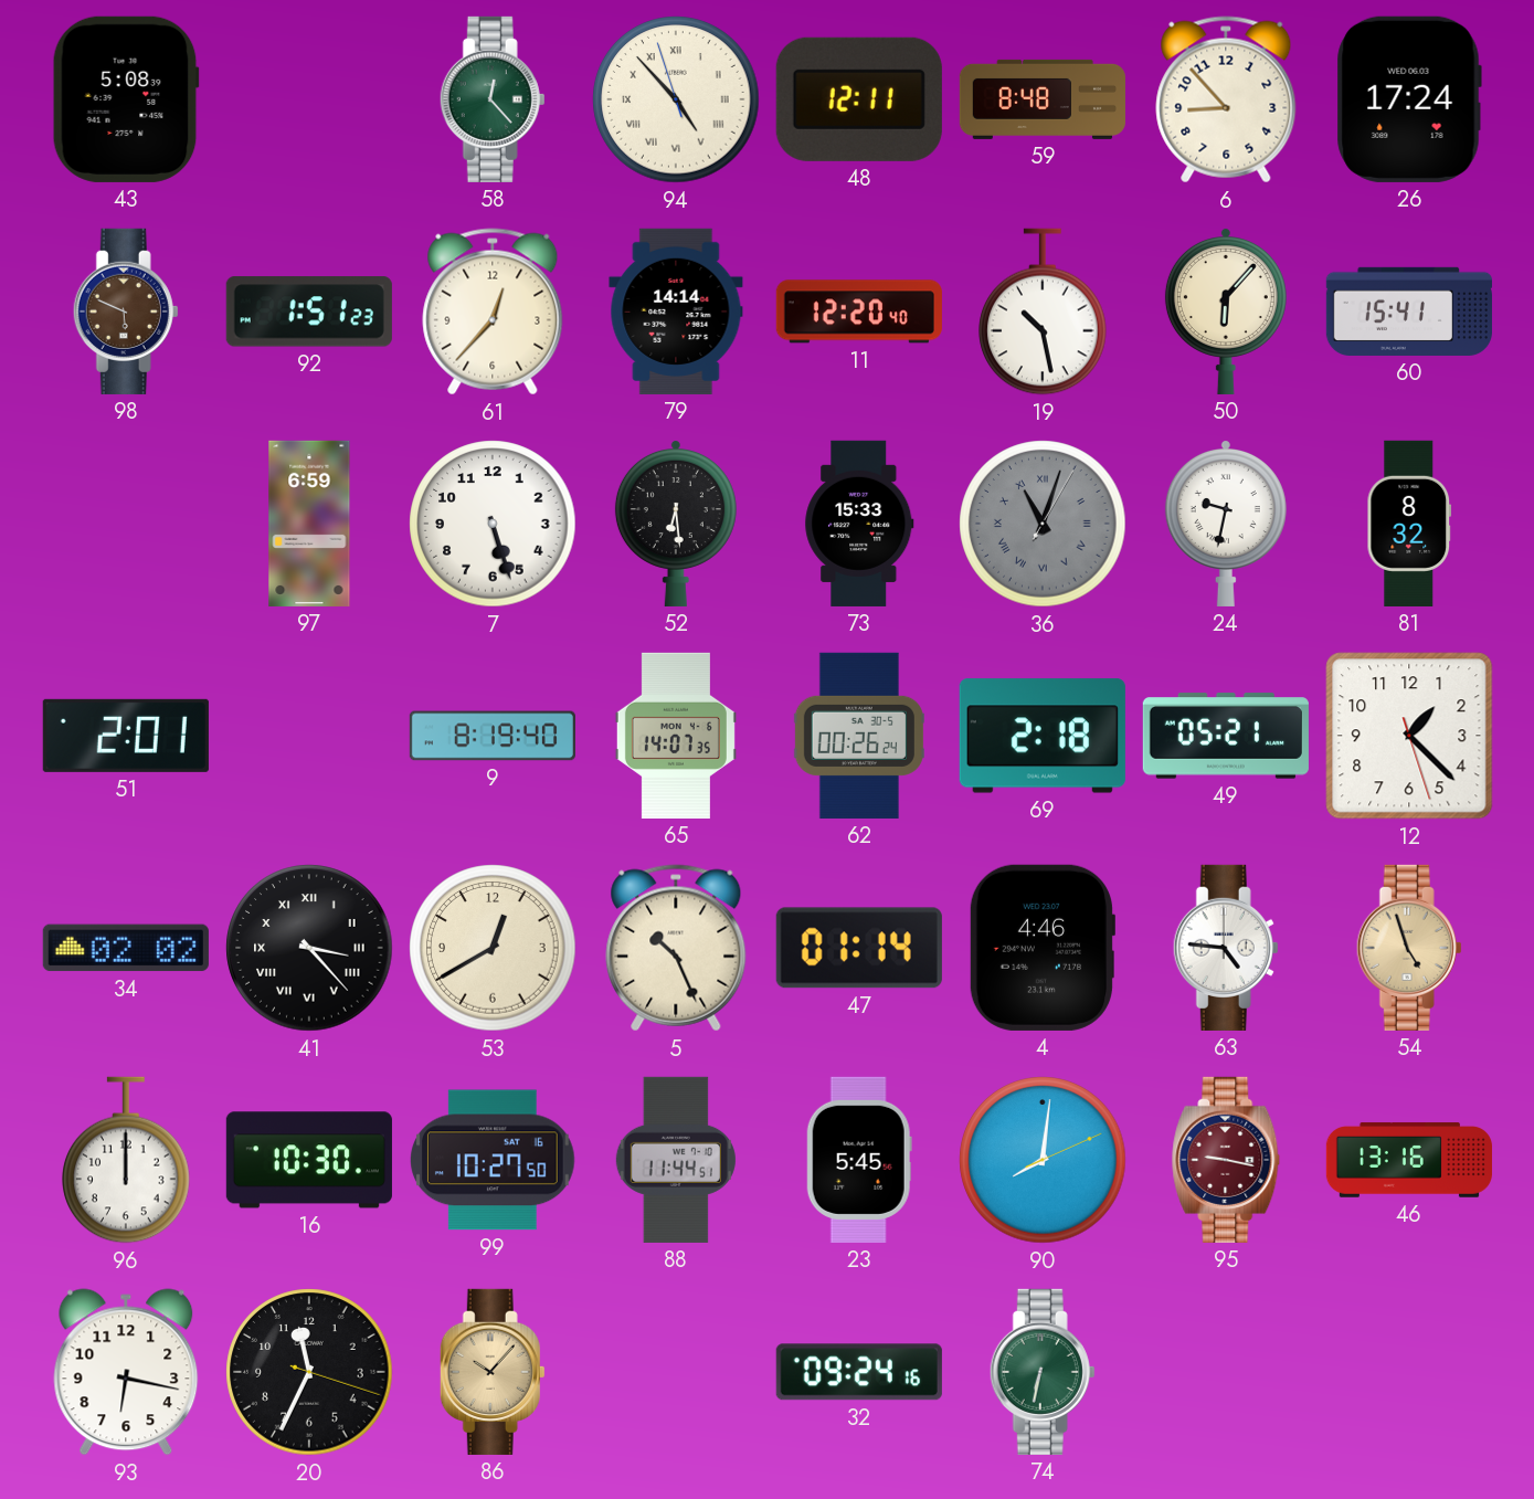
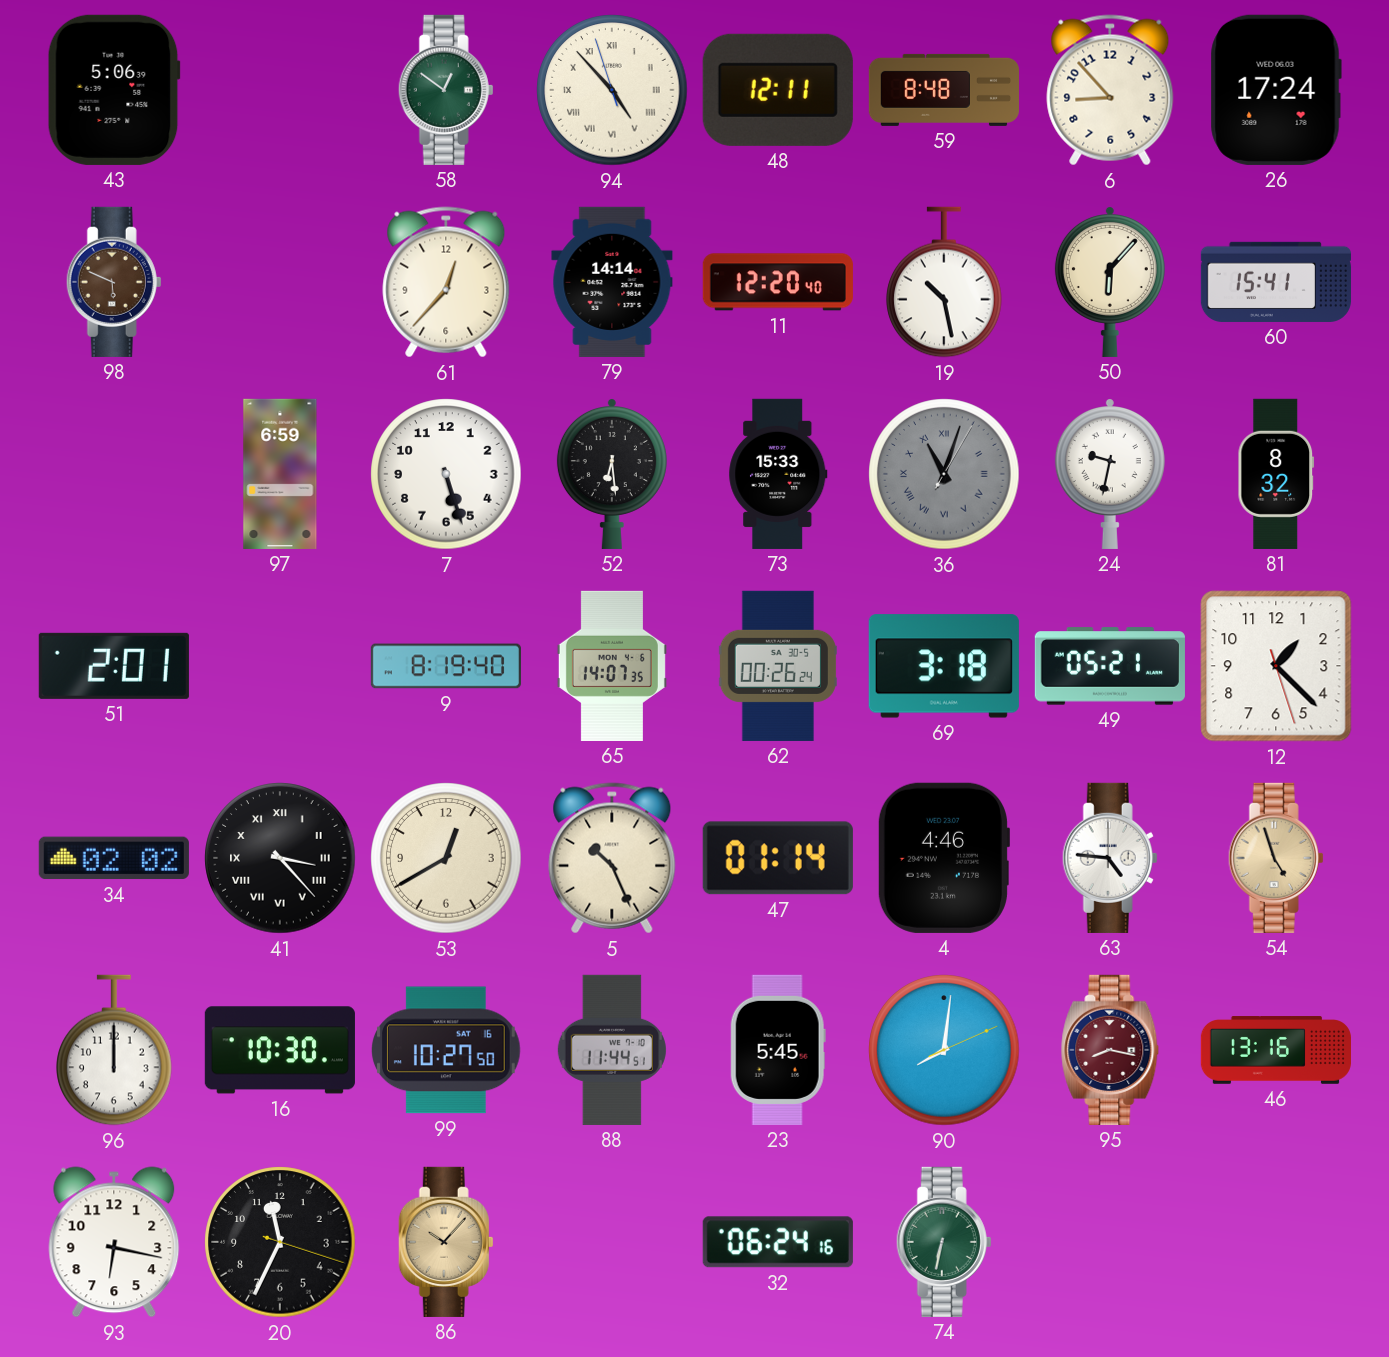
43: 5:08 -> 5:06
58: 12:23 -> 12:51
92: 1:51 -> none
69: 2:18 -> 3:18
95: 9:17 -> 8:17
32: 09:24 -> 06:24
